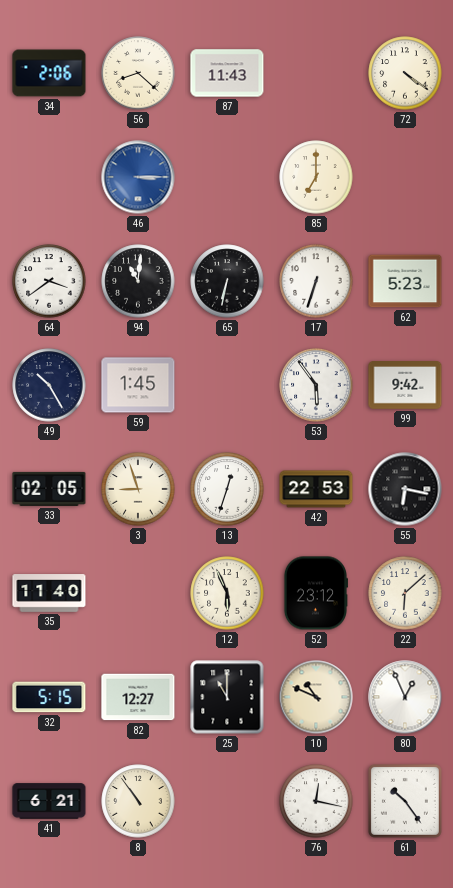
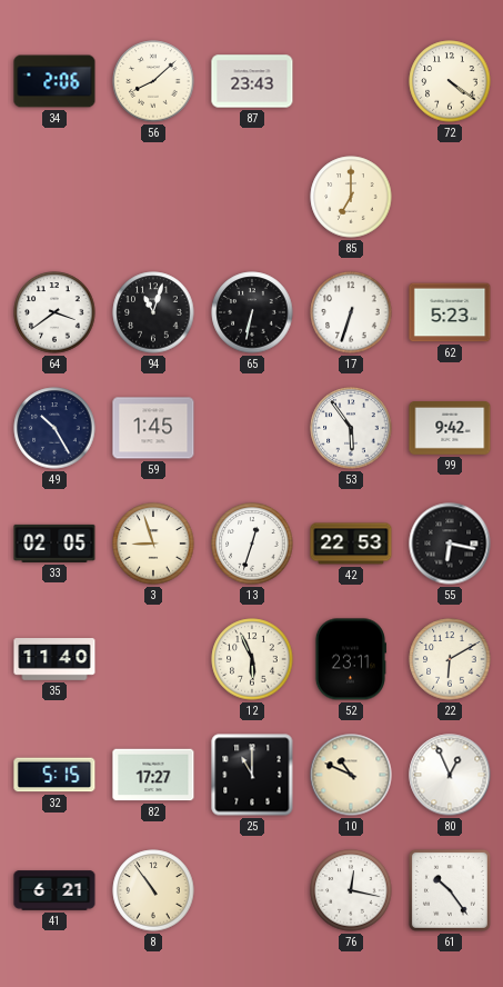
56: 8:22 -> 8:08
87: 11:43 -> 23:43
46: 3:15 -> none
94: 11:01 -> 11:03
52: 23:12 -> 23:11
22: 6:08 -> 6:10
82: 12:27 -> 17:27
